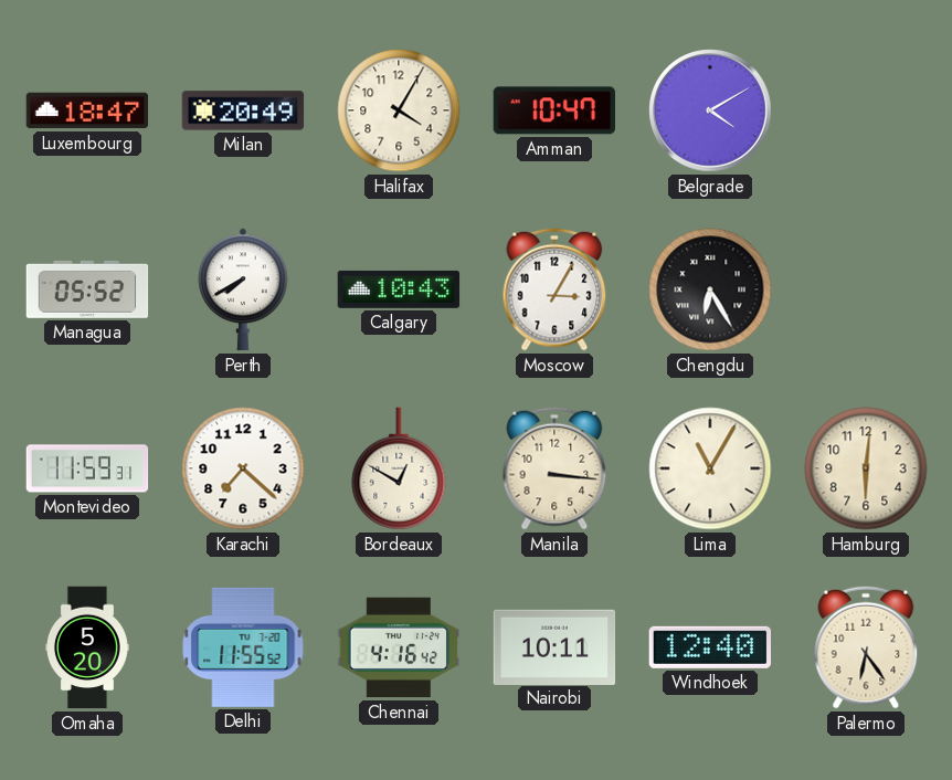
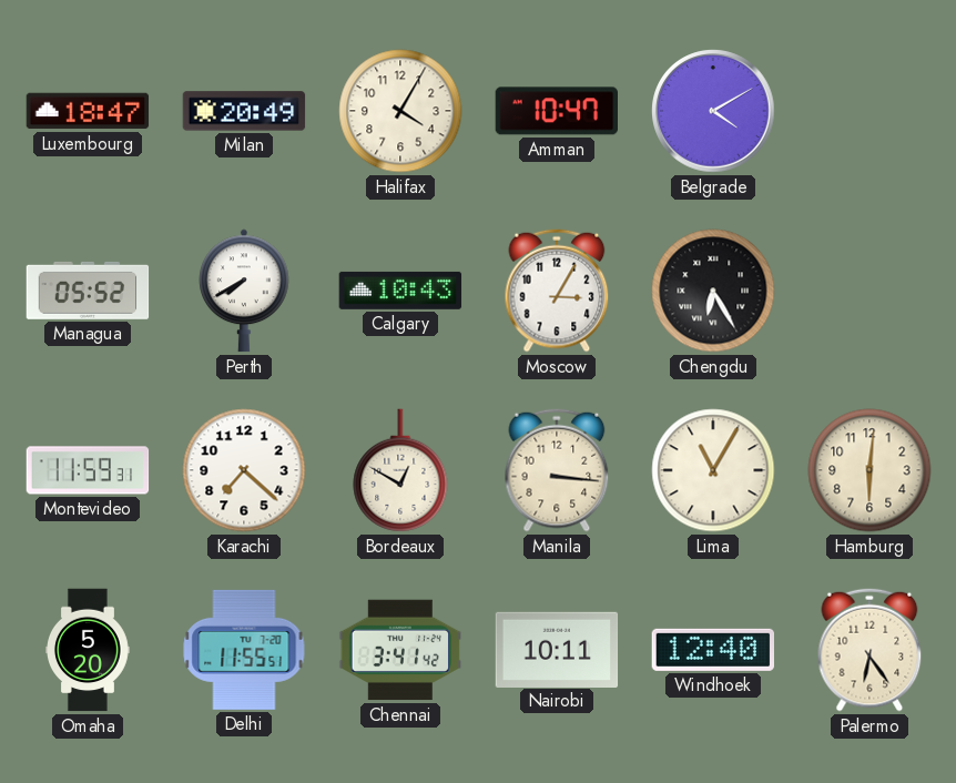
Delhi: 11:55:52 -> 11:55:51
Chennai: 4:16 -> 3:41
